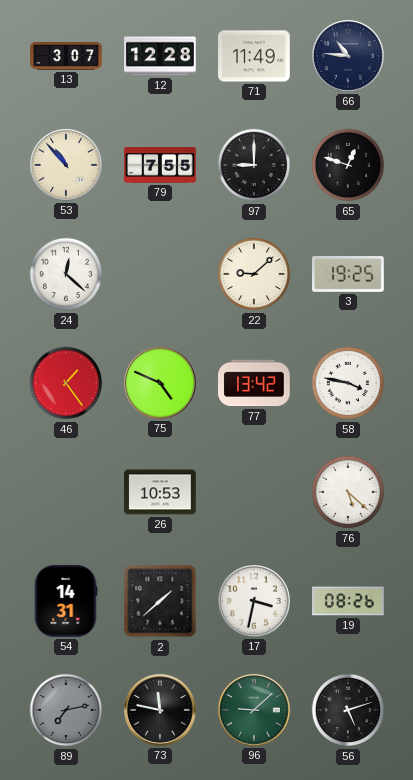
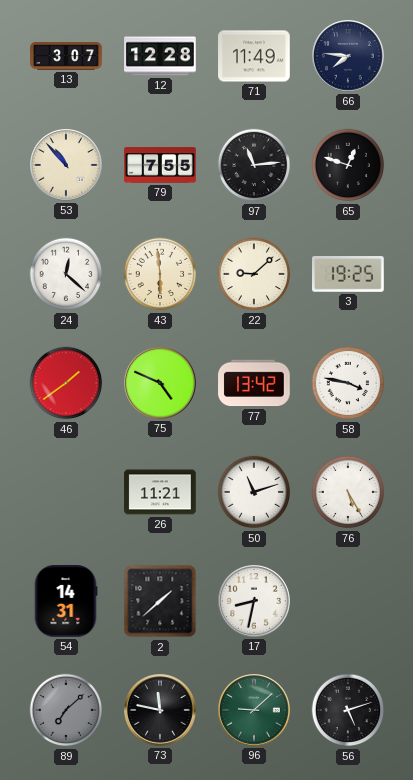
66: 10:46 -> 7:46
97: 9:00 -> 11:14
43: none -> 5:59
46: 1:24 -> 1:39
26: 10:53 -> 11:21
50: none -> 11:12
76: 5:22 -> 5:25
17: 3:32 -> 8:32
19: 08:26 -> none
89: 7:13 -> 7:08
